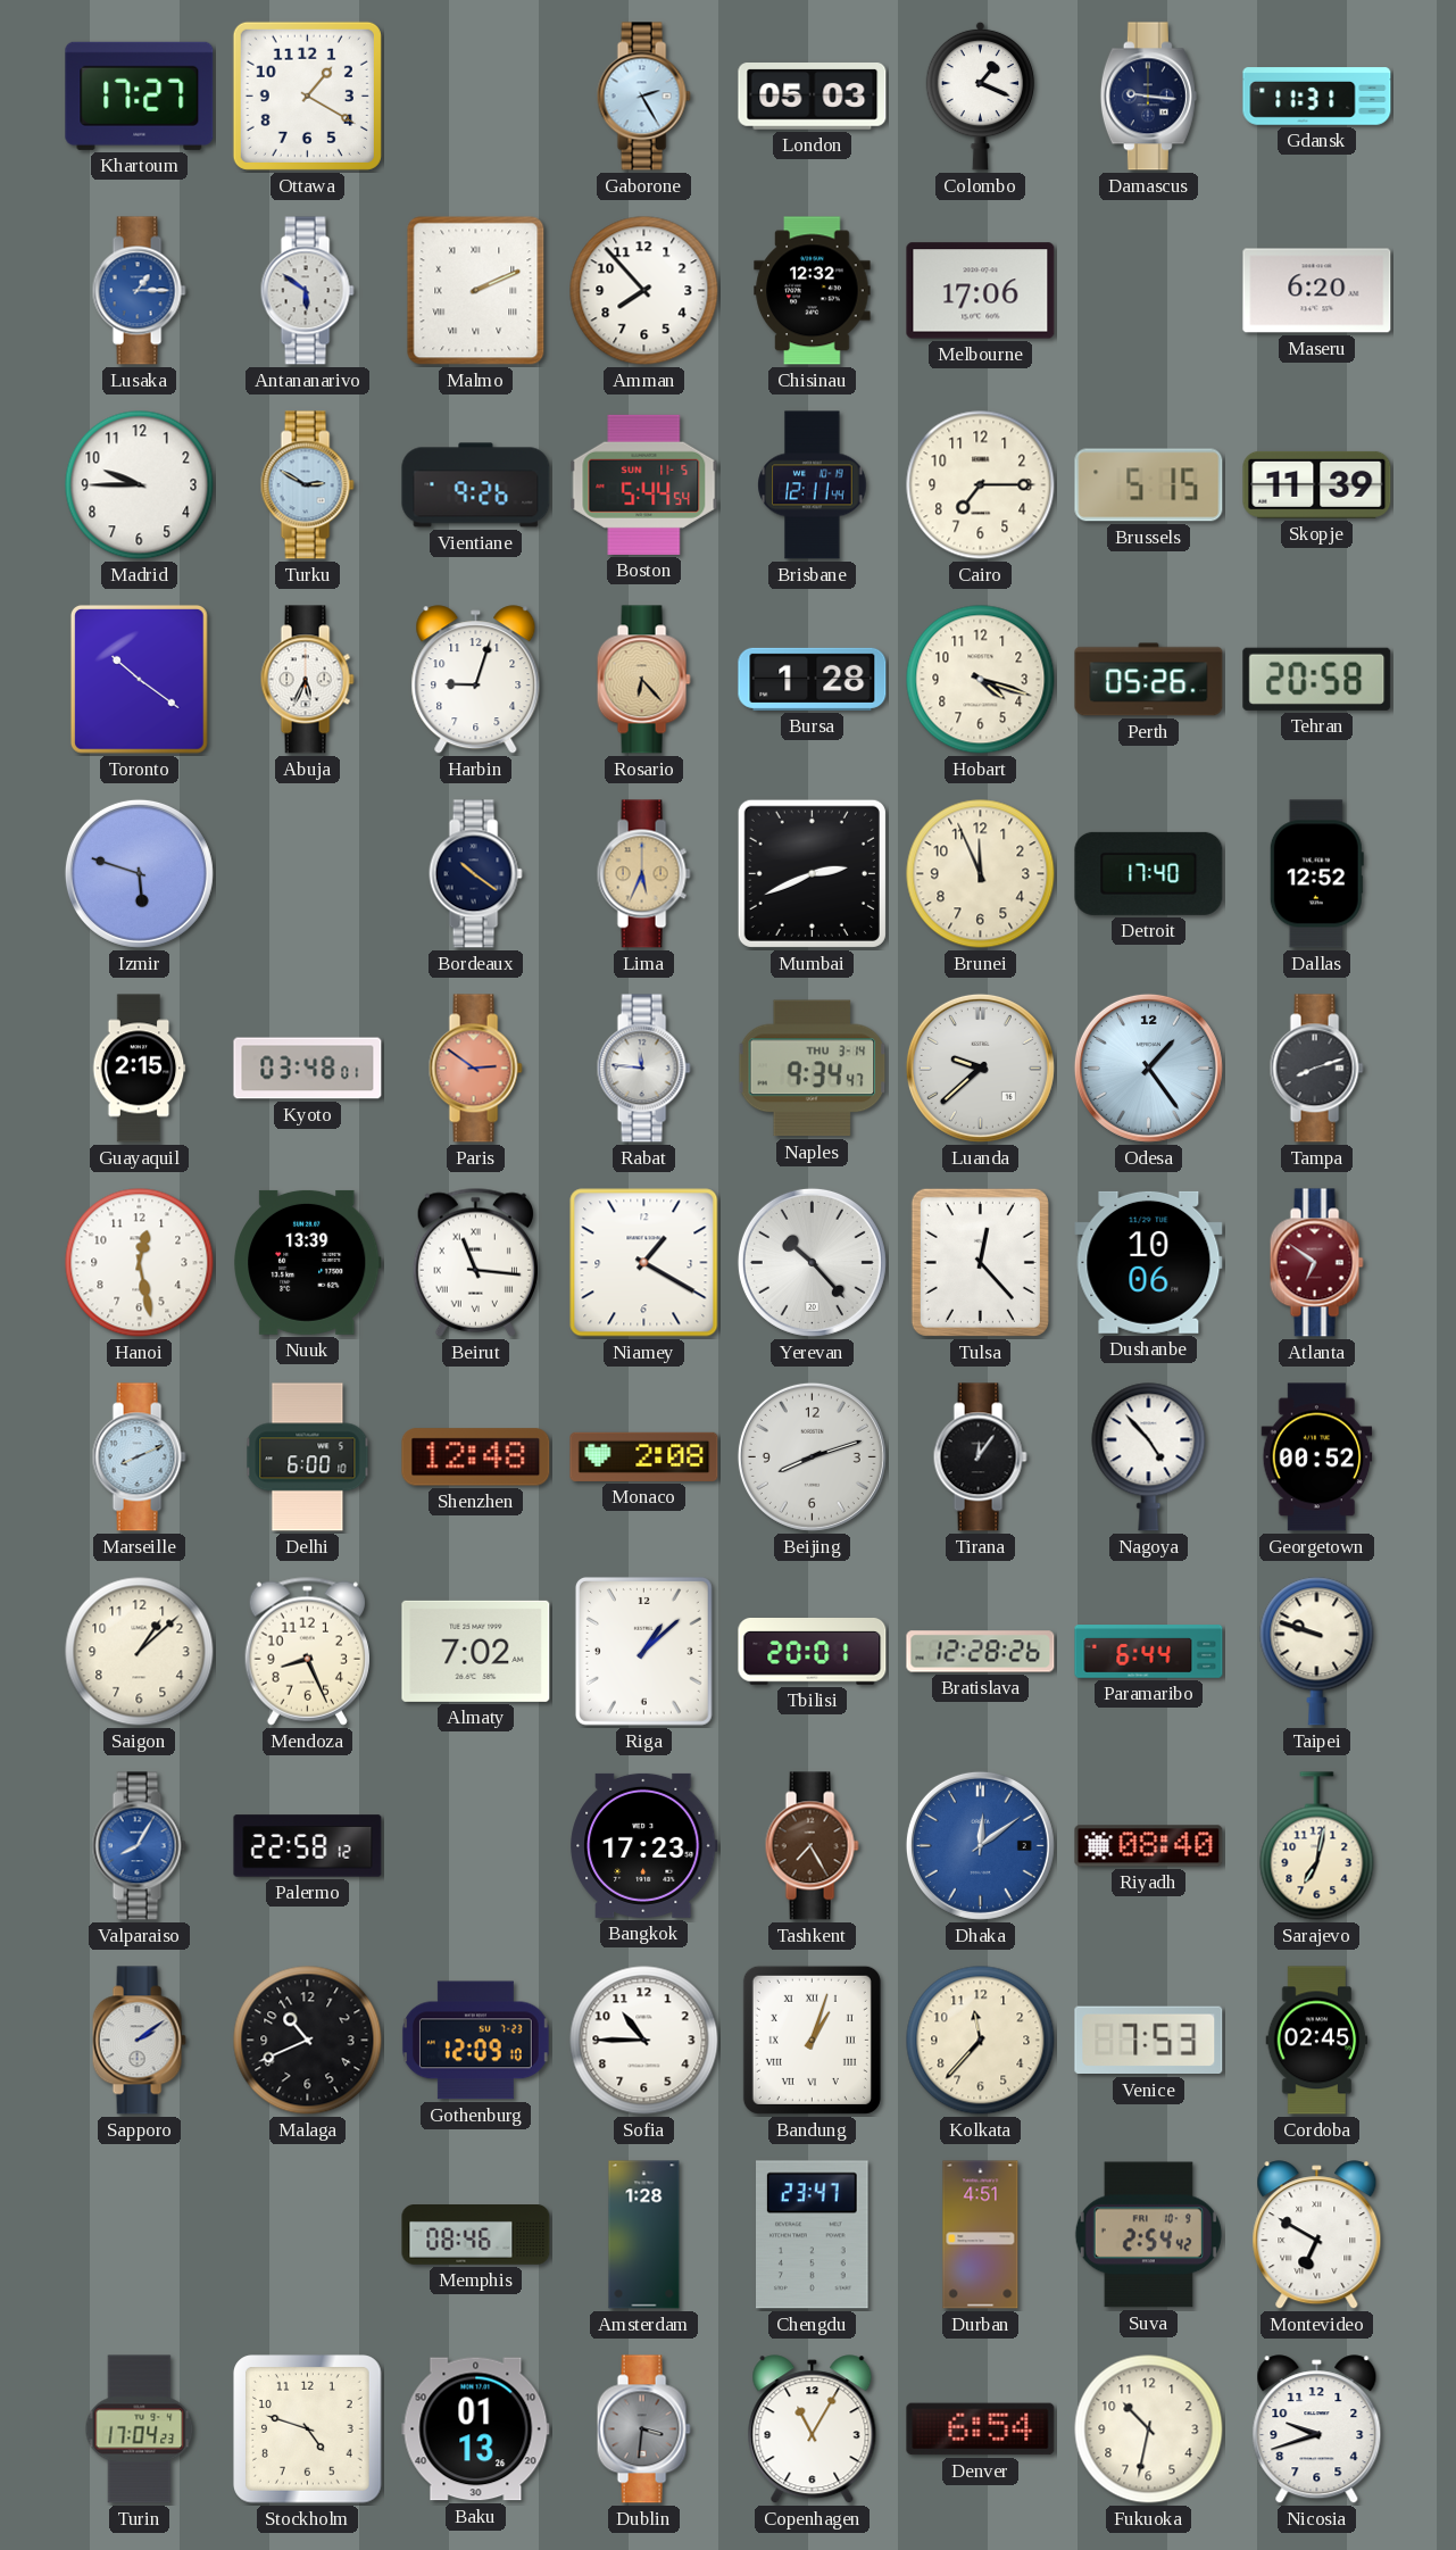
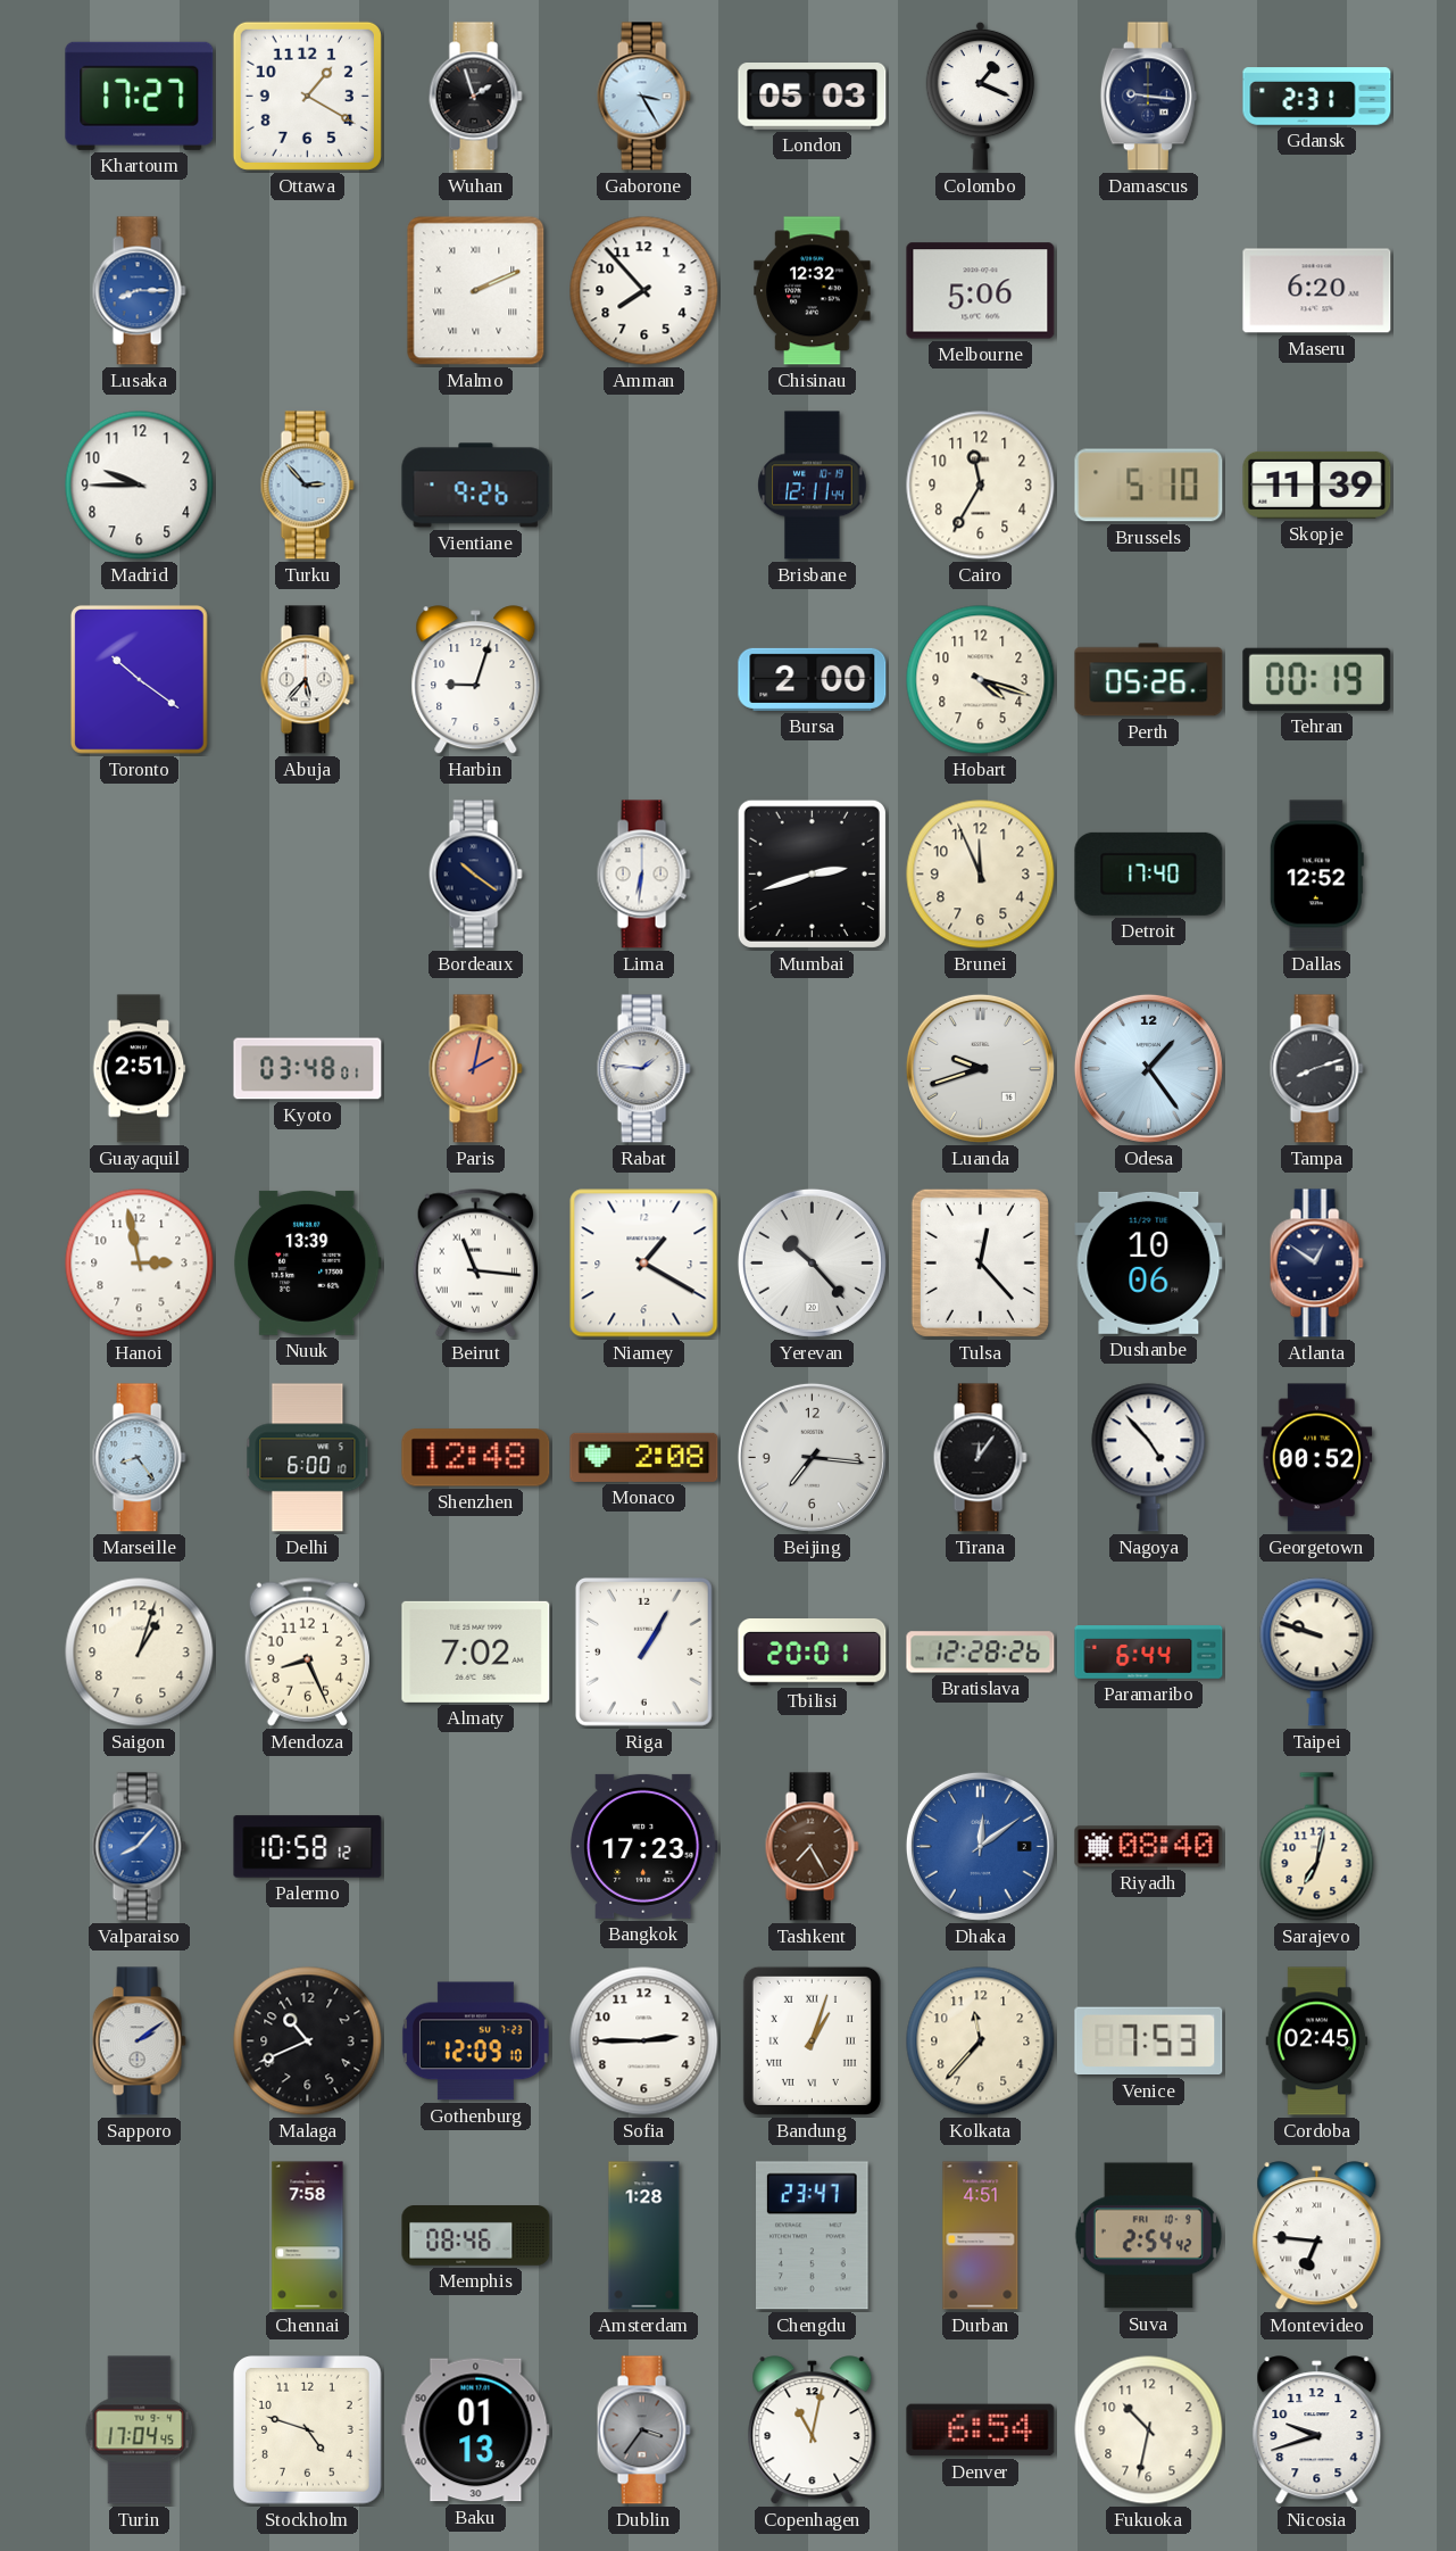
Wuhan: none -> 1:57
Gaborone: 2:25 -> 3:25
Gdansk: 11:31 -> 2:31
Lusaka: 1:15 -> 8:15
Antananarivo: 5:51 -> none
Melbourne: 17:06 -> 5:06
Turku: 2:50 -> 2:53
Boston: 5:44 -> none
Cairo: 7:15 -> 11:35
Brussels: 5:15 -> 5:10
Abuja: 5:34 -> 5:37
Rosario: 6:23 -> none
Bursa: 1:28 -> 2:00
Tehran: 20:58 -> 00:19
Izmir: 5:48 -> none
Lima: 5:34 -> 6:31
Lima dial: champagne -> white
Mumbai: 2:41 -> 2:42
Guayaquil: 2:15 -> 2:51
Paris: 2:51 -> 2:02
Rabat: 11:46 -> 1:46
Naples: 9:34 -> none
Luanda: 9:38 -> 9:42
Hanoi: 12:28 -> 2:58
Atlanta: 6:51 -> 12:51
Atlanta dial: burgundy -> navy
Marseille: 8:11 -> 8:24
Beijing: 8:12 -> 7:16
Saigon: 1:08 -> 1:03
Riga: 1:08 -> 1:05
Valparaiso: 8:05 -> 8:07
Palermo: 22:58 -> 10:58
Sofia: 10:45 -> 2:45
Chennai: none -> 7:58
Montevideo: 6:50 -> 6:46
Turin: 17:04:23 -> 17:04:45
Dublin: 3:31 -> 3:36
Copenhagen: 11:05 -> 11:02
